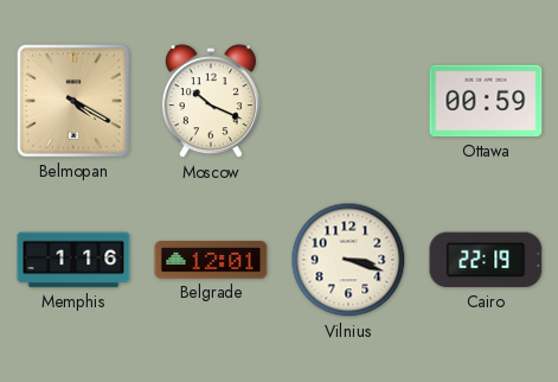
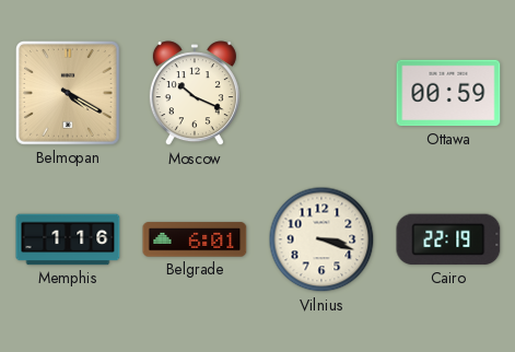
Belgrade: 12:01 -> 6:01
